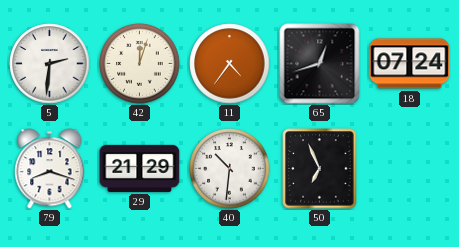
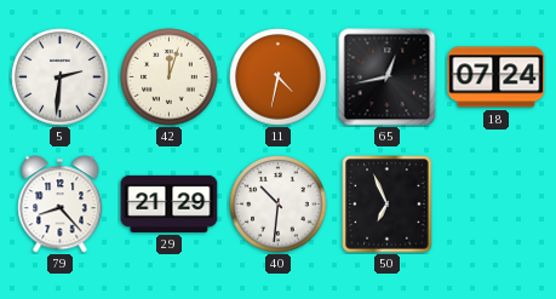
11: 4:36 -> 4:32
65: 12:42 -> 12:43
79: 8:18 -> 8:23
